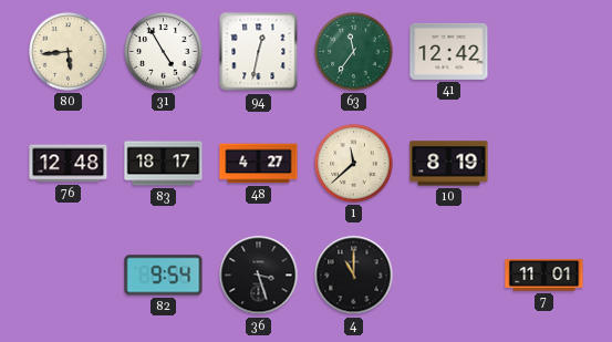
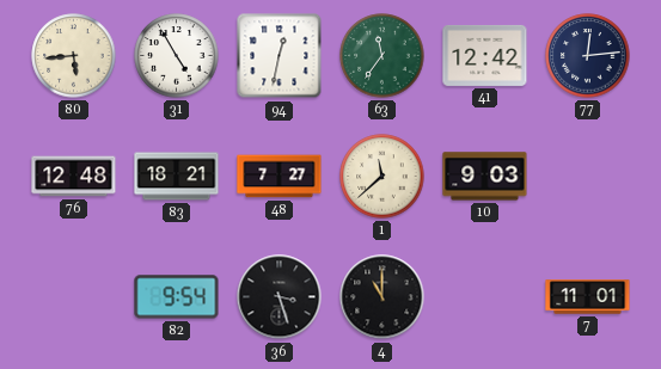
77: none -> 12:14
83: 18:17 -> 18:21
48: 4:27 -> 7:27
10: 8:19 -> 9:03
